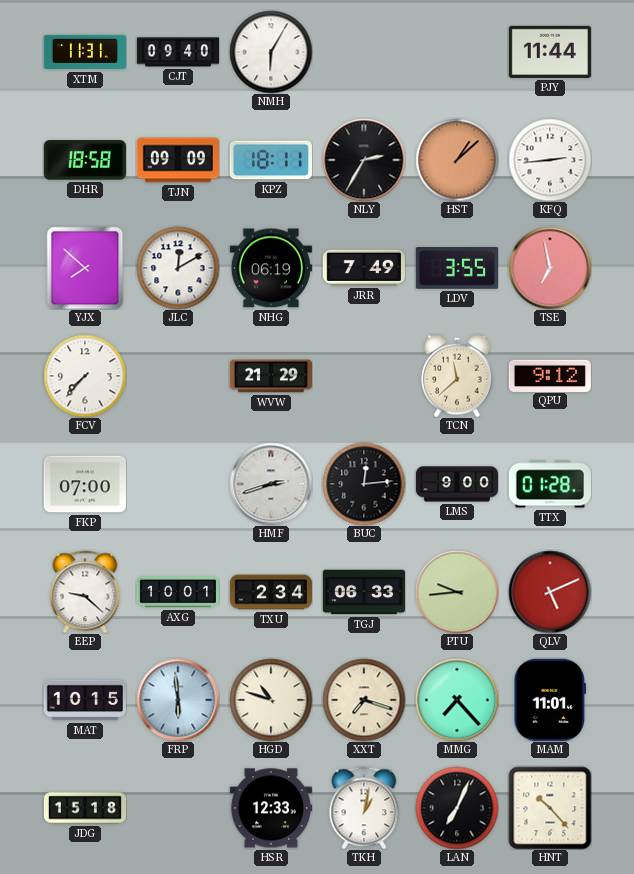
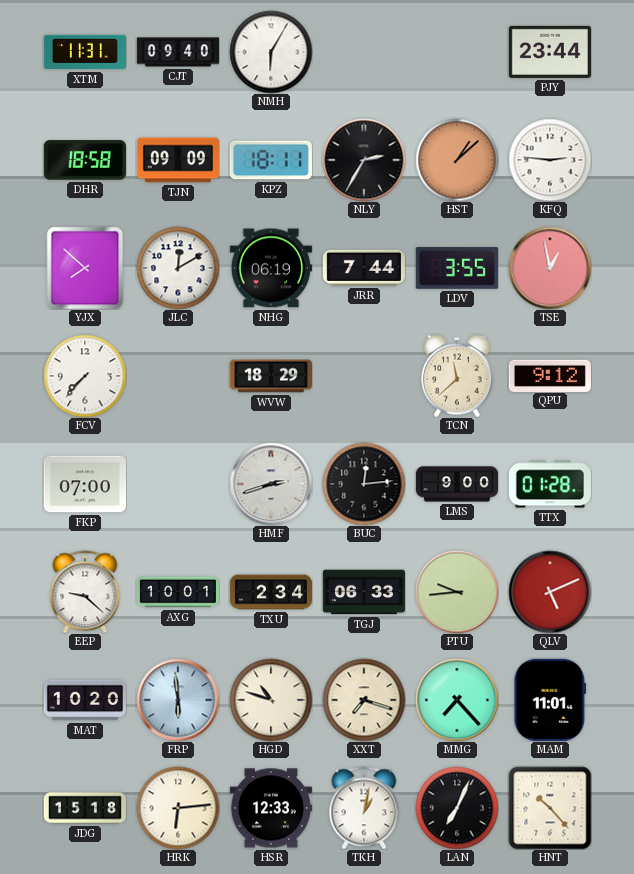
PJY: 11:44 -> 23:44
KFQ: 2:44 -> 2:46
JRR: 7:49 -> 7:44
TSE: 6:58 -> 12:58
WVW: 21:29 -> 18:29
MAT: 10:15 -> 10:20
HRK: none -> 6:14
